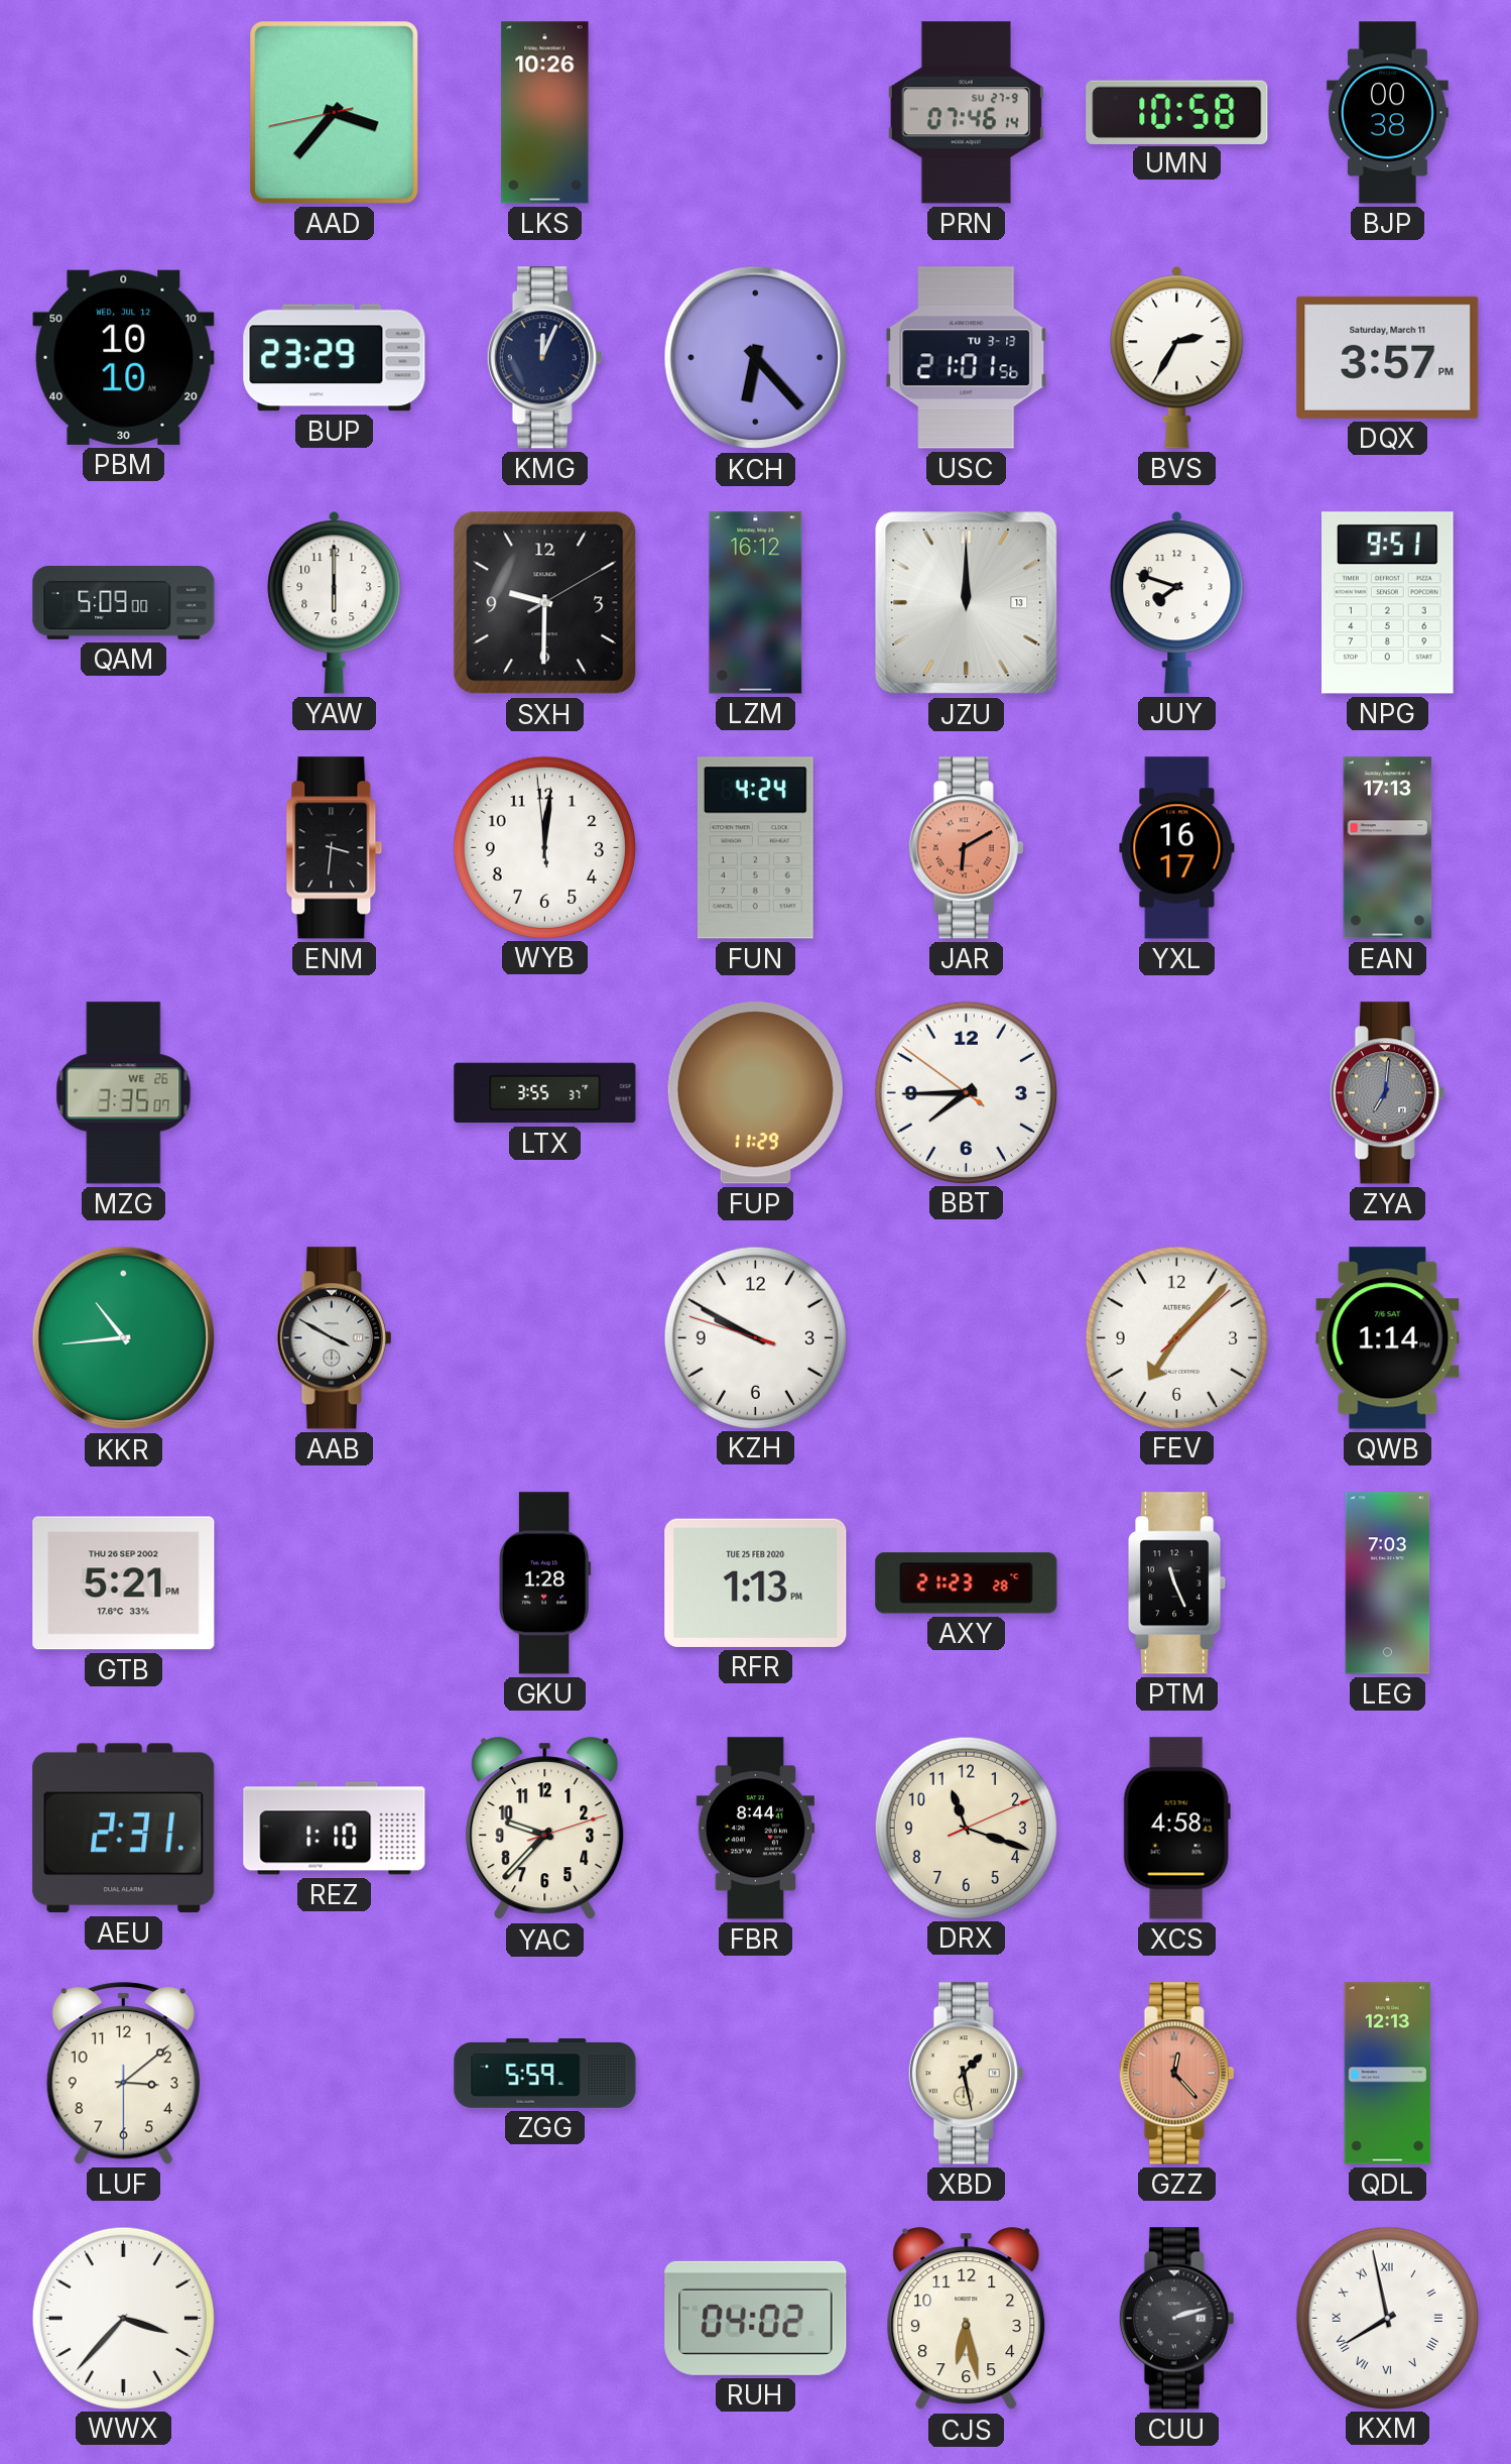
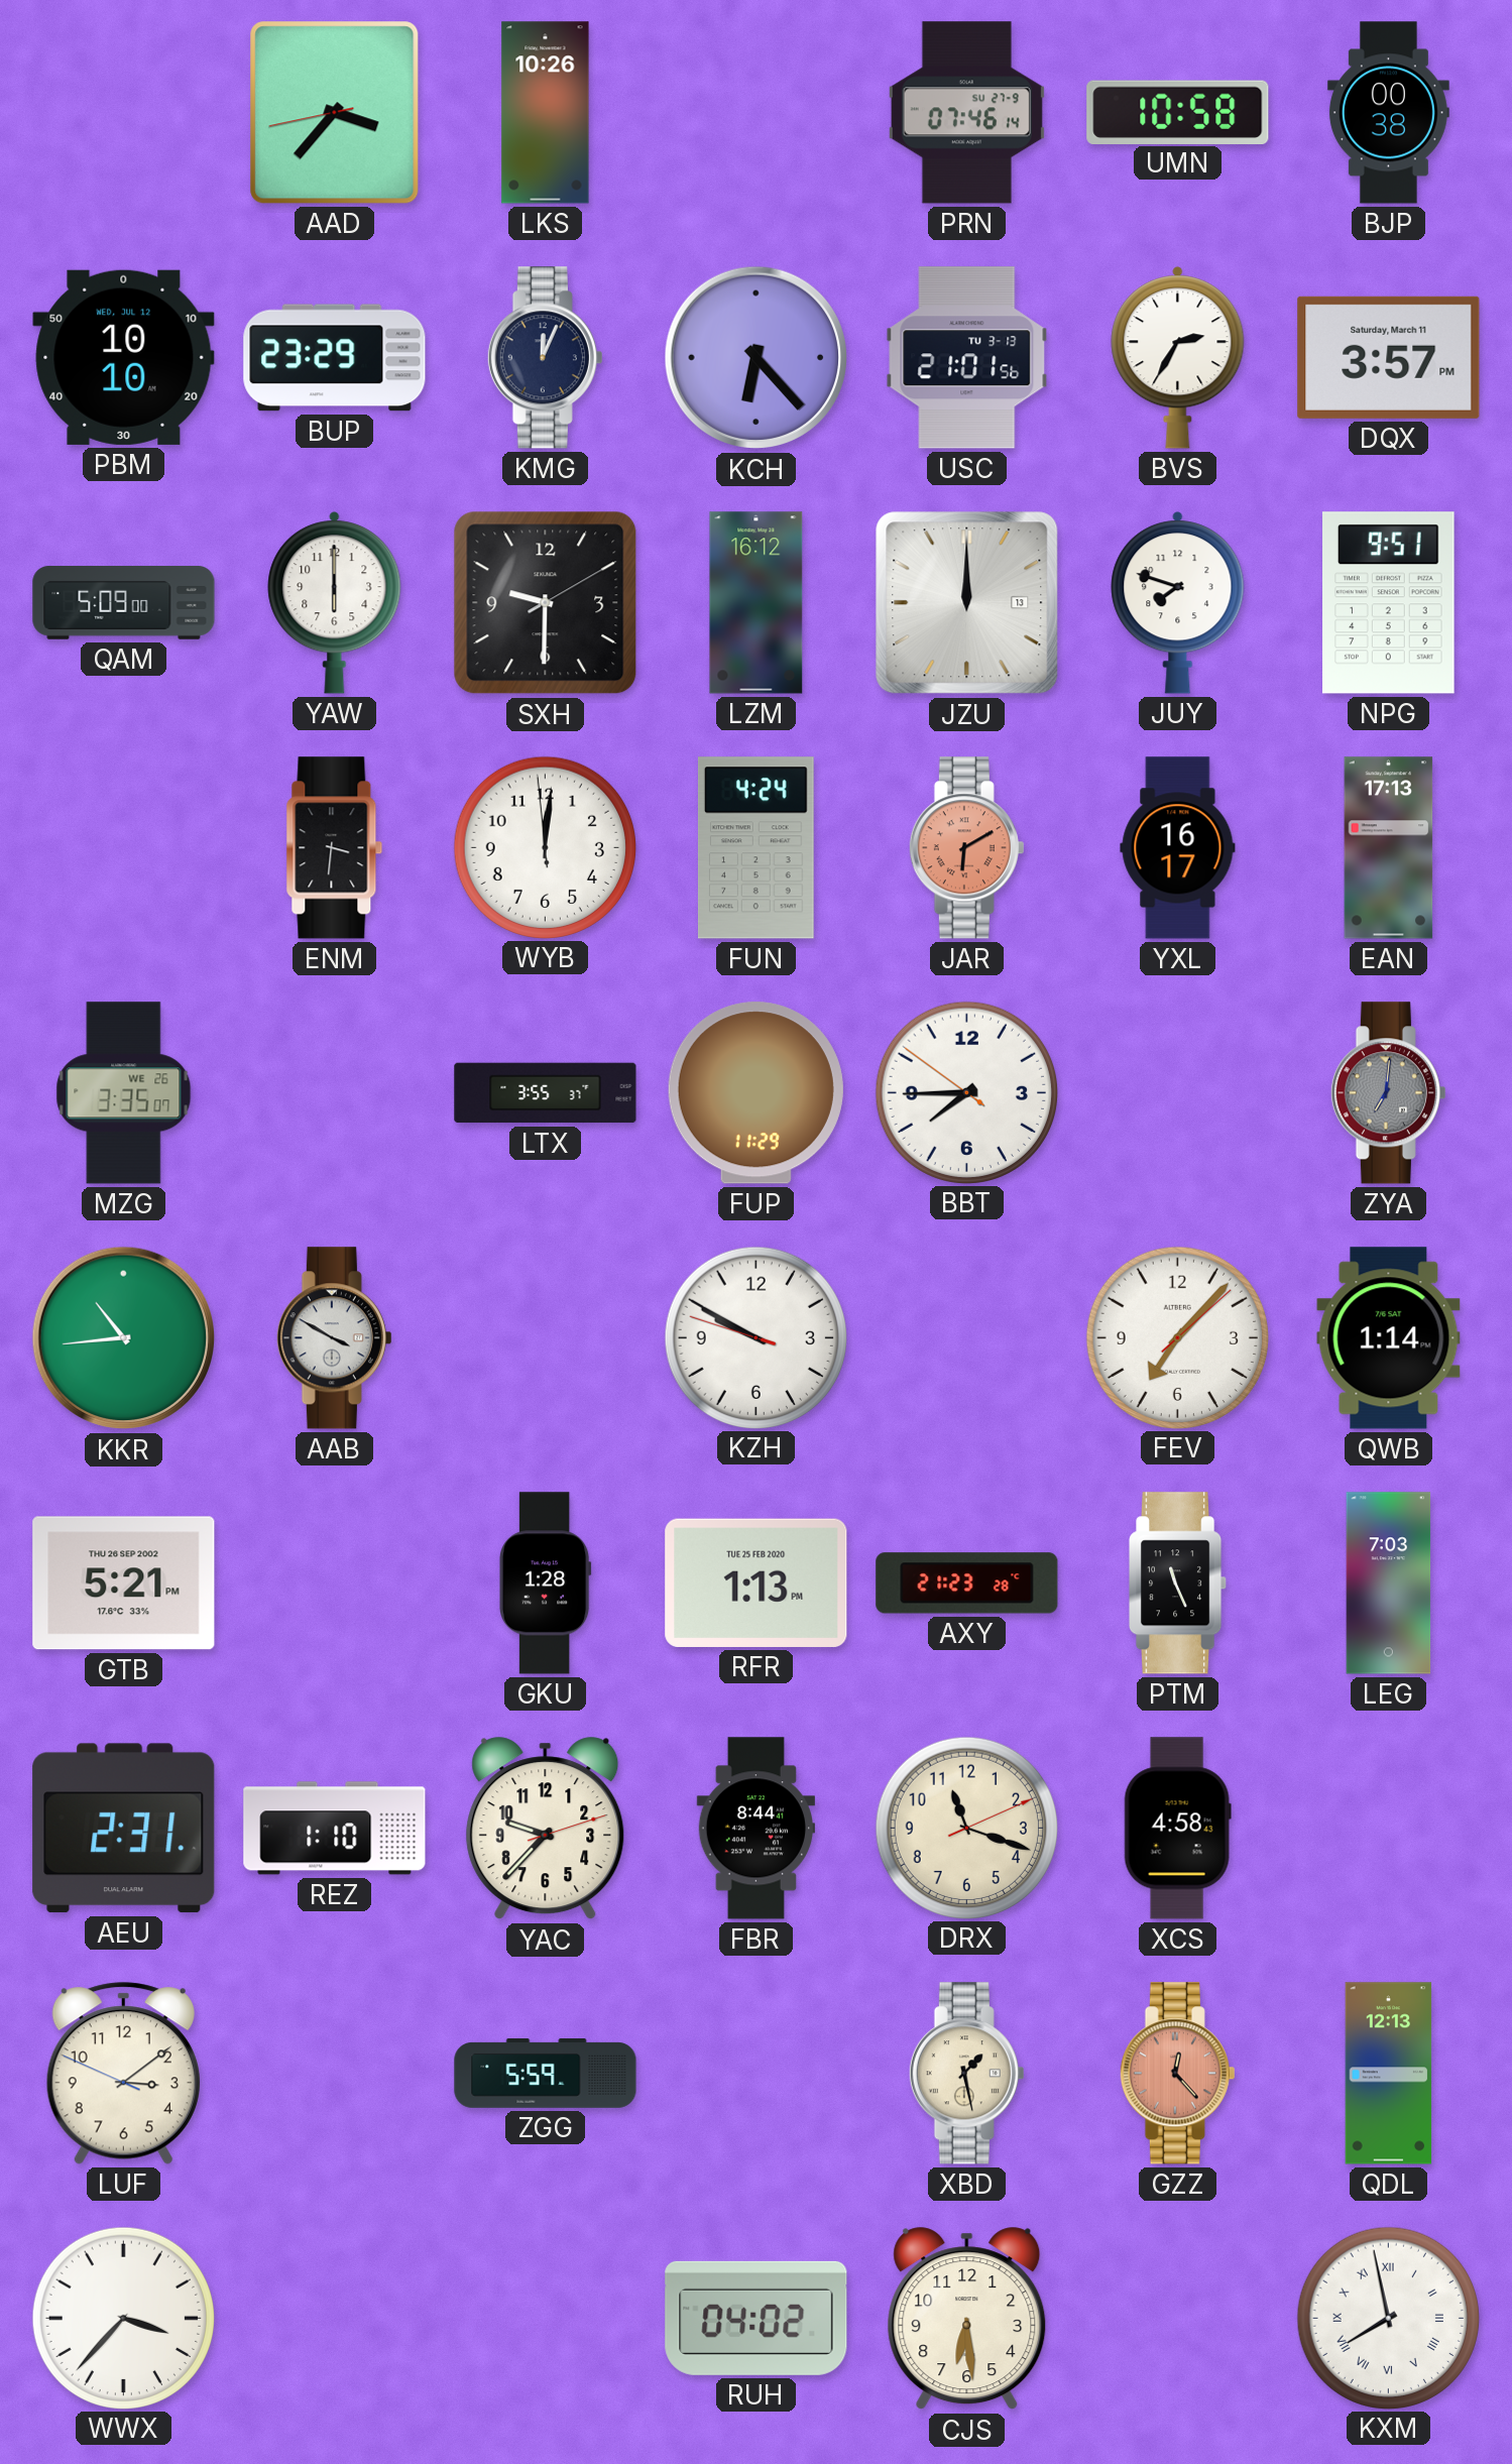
LUF: 3:08:30 -> 3:08:49
CJS: 6:28 -> 6:29
CUU: 2:12 -> none
